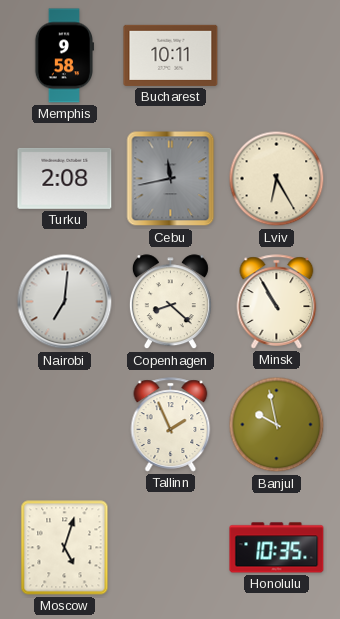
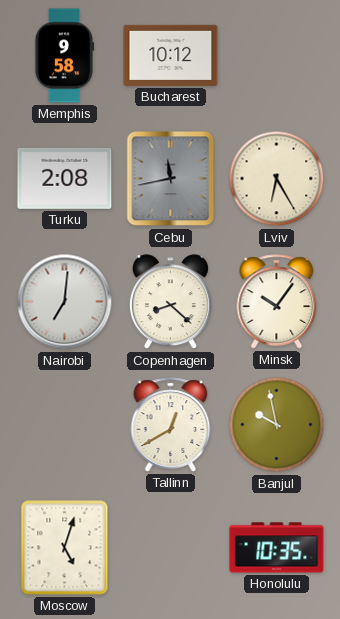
Bucharest: 10:11 -> 10:12
Minsk: 10:55 -> 10:06
Tallinn: 1:56 -> 12:40
